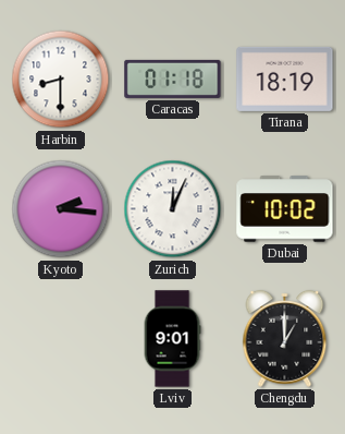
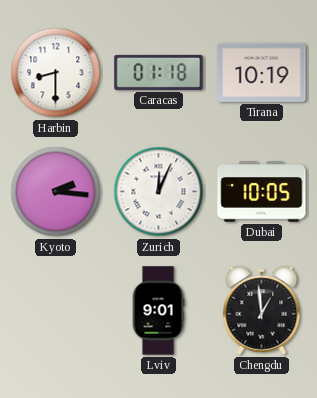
Tirana: 18:19 -> 10:19
Dubai: 10:02 -> 10:05
Chengdu: 1:00 -> 12:59
